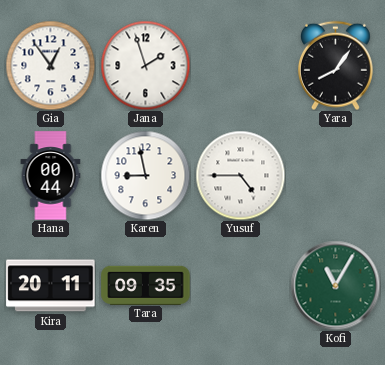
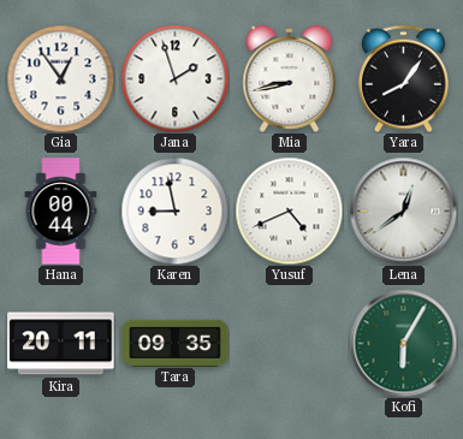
Mia: none -> 8:43
Yusuf: 4:45 -> 4:41
Lena: none -> 12:39
Kofi: 11:05 -> 6:05
